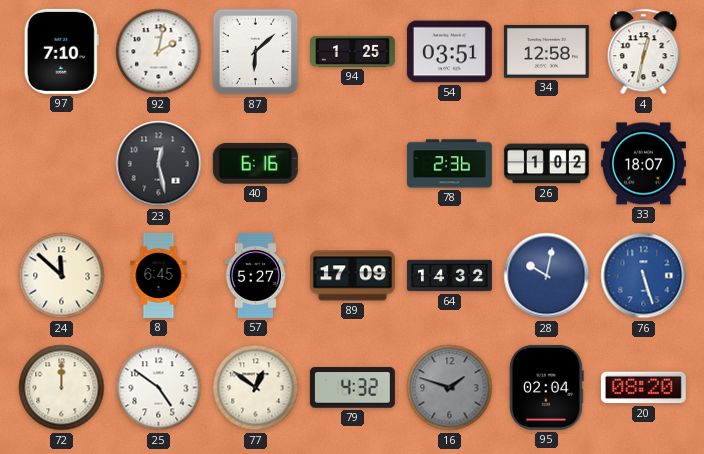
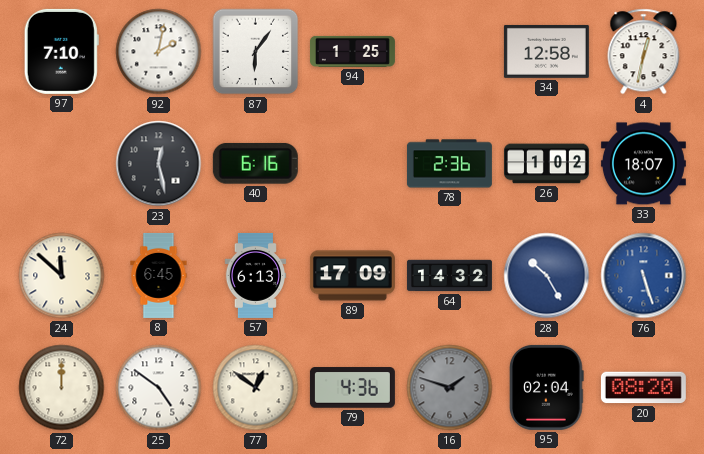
87: 6:08 -> 6:06
54: 03:51 -> none
57: 5:27 -> 6:13
28: 10:02 -> 10:25
79: 4:32 -> 4:36
